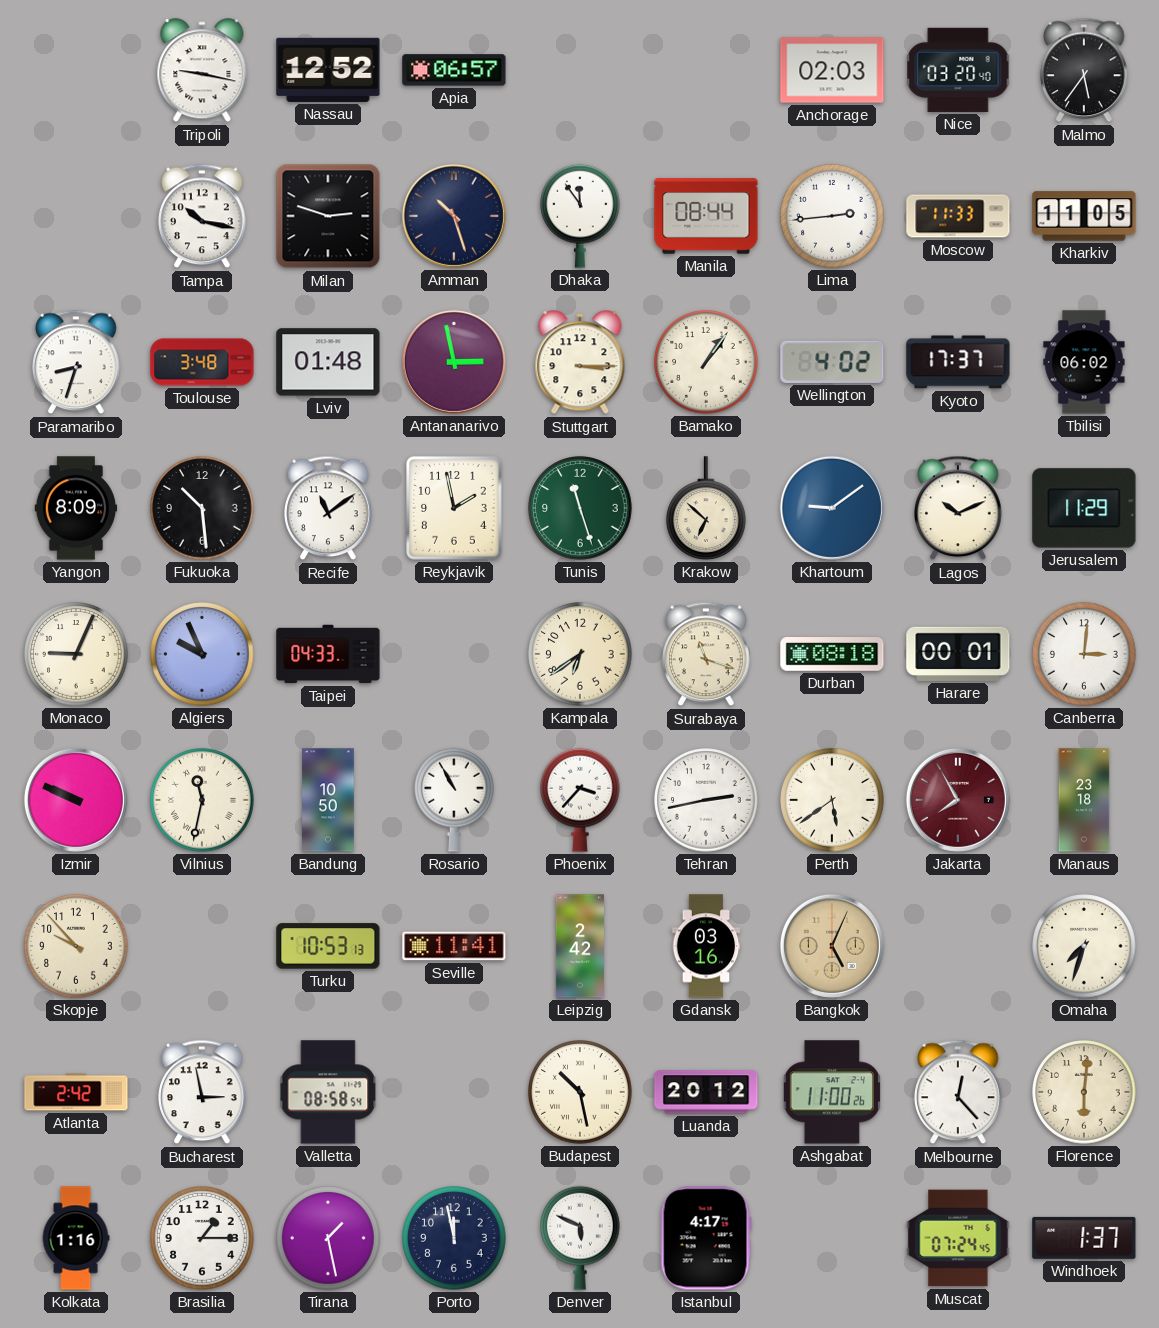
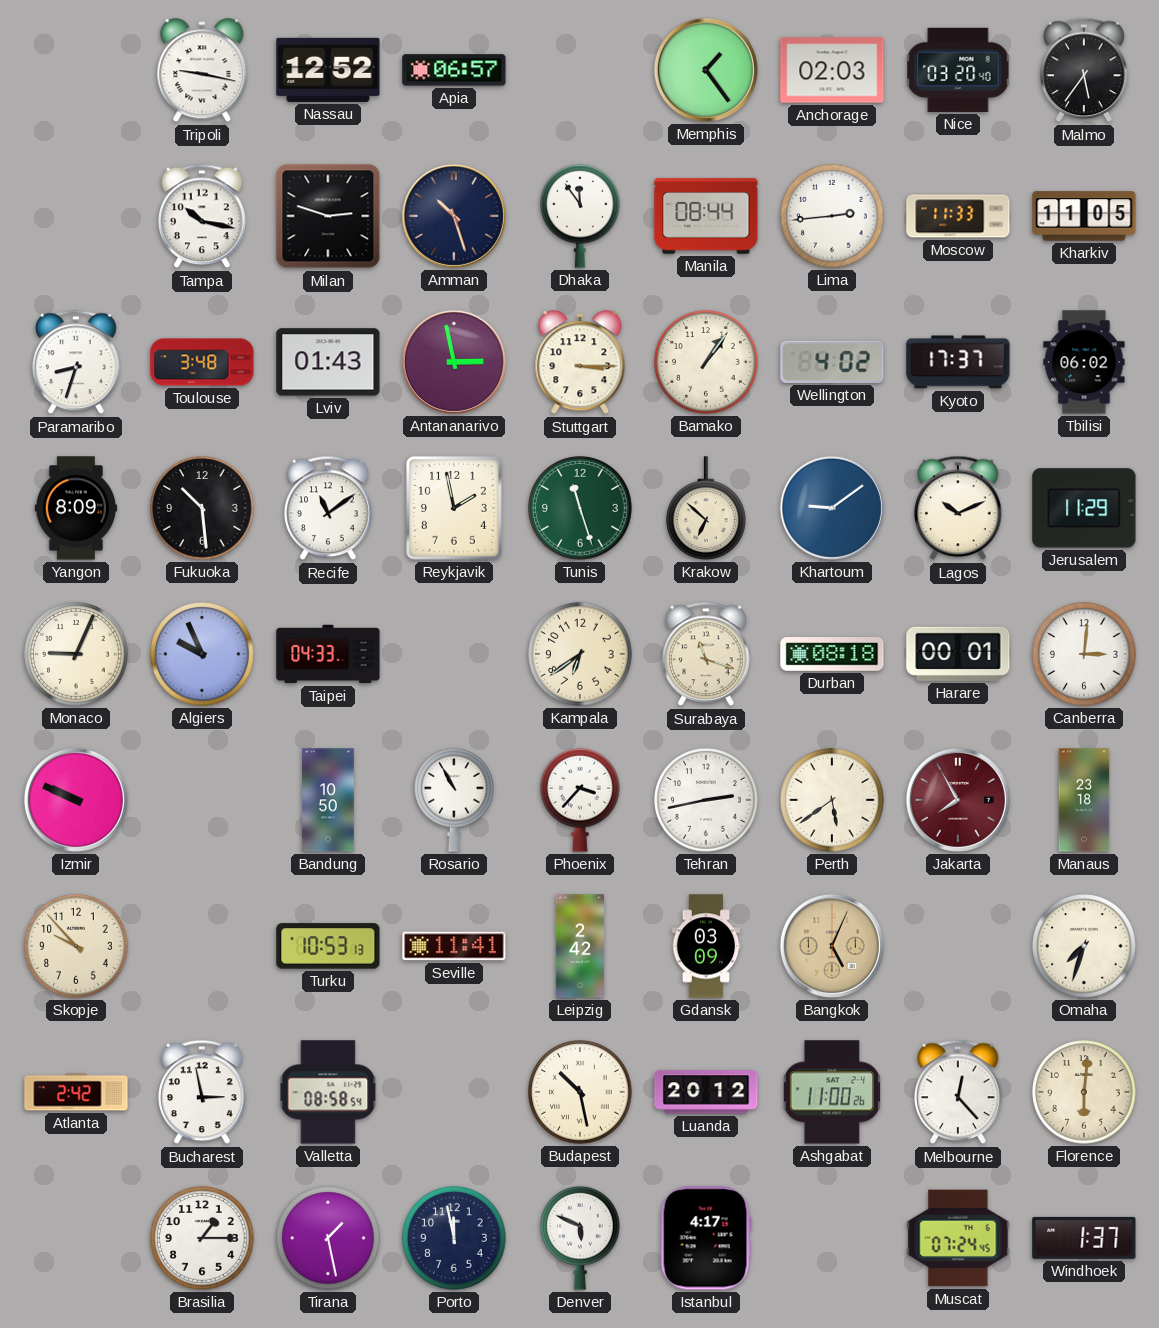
Memphis: none -> 1:24
Lviv: 01:48 -> 01:43
Vilnius: 11:32 -> none
Gdansk: 03:16 -> 03:09
Kolkata: 1:16 -> none
